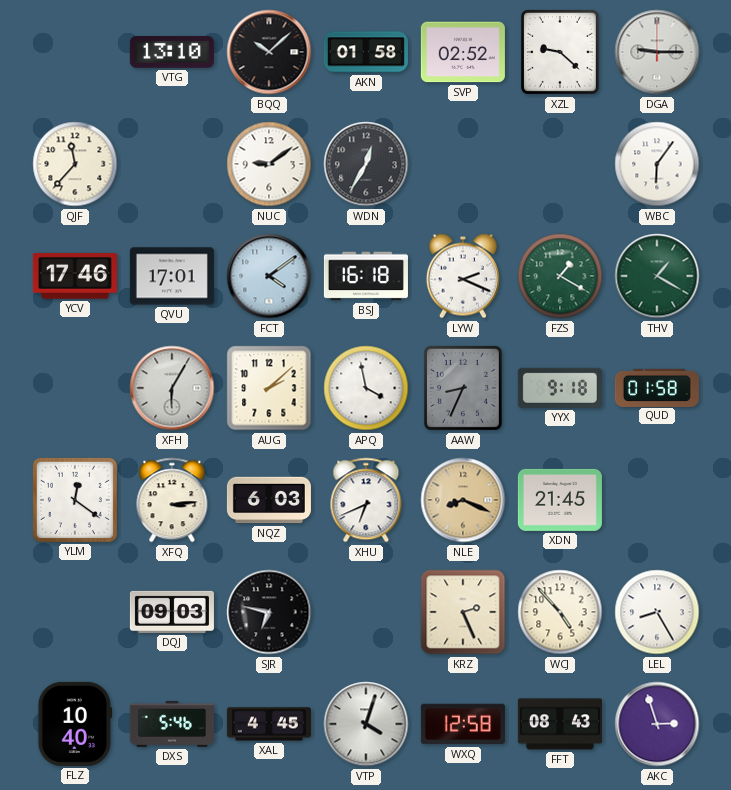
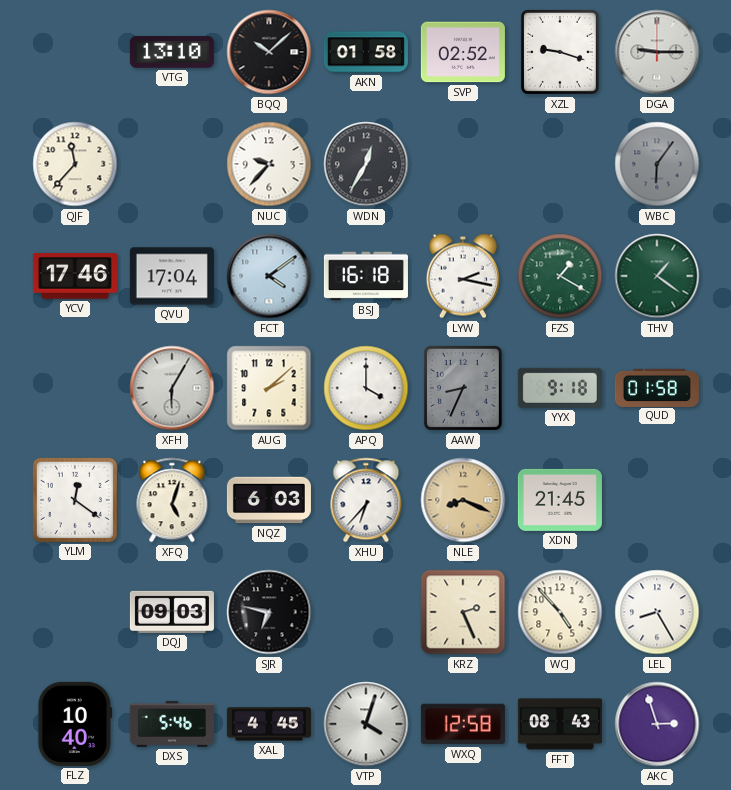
XZL: 9:22 -> 9:18
NUC: 9:09 -> 9:37
WBC dial: white -> grey
QVU: 17:01 -> 17:04
LYW: 2:19 -> 2:17
THV: 1:20 -> 1:21
APQ: 3:58 -> 4:00
XFQ: 3:14 -> 5:03
XHU: 6:41 -> 6:37
